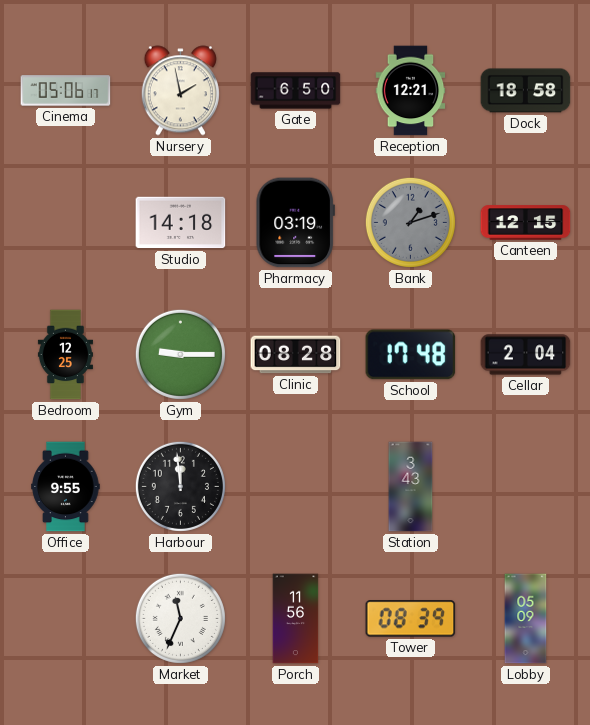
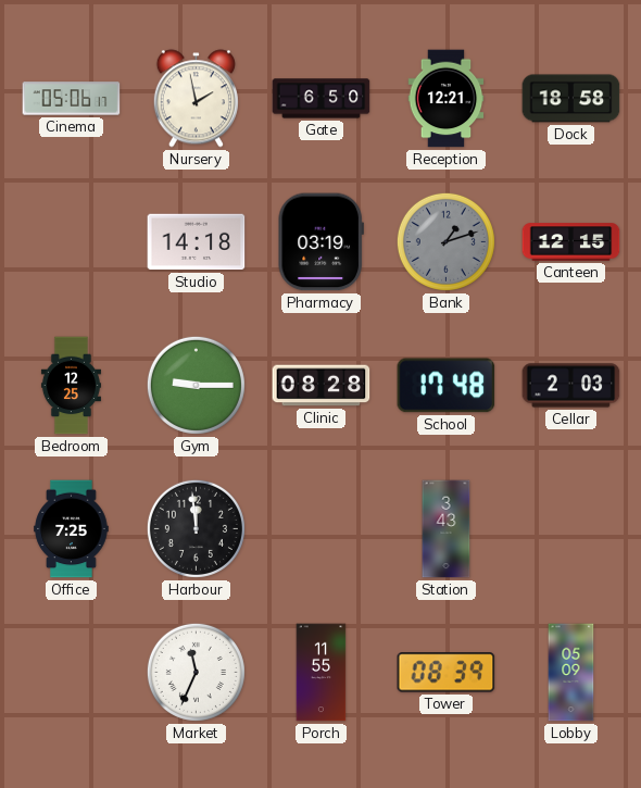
Cellar: 2:04 -> 2:03
Office: 9:55 -> 7:25
Porch: 11:56 -> 11:55
